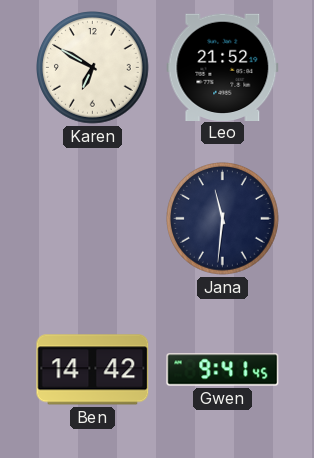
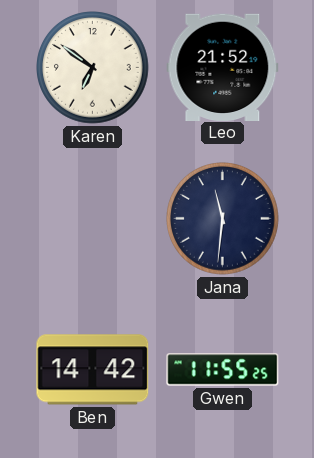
Karen: 6:50 -> 6:51
Gwen: 9:41 -> 11:55
